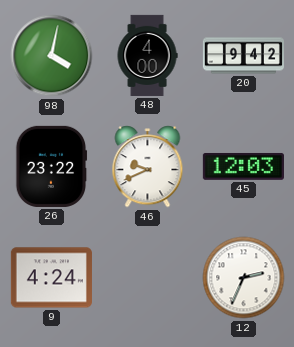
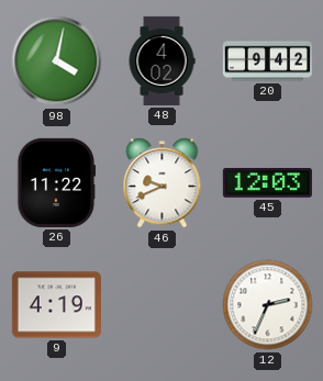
48: 4:00 -> 4:02
26: 23:22 -> 11:22
9: 4:24 -> 4:19
